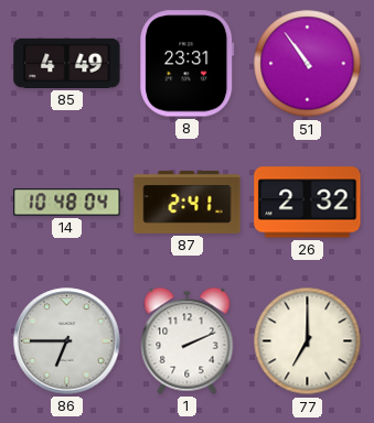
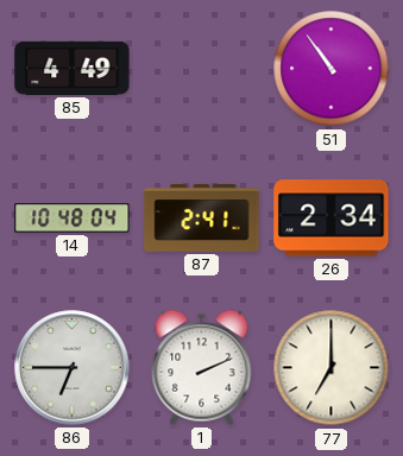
8: 23:31 -> none
26: 2:32 -> 2:34
